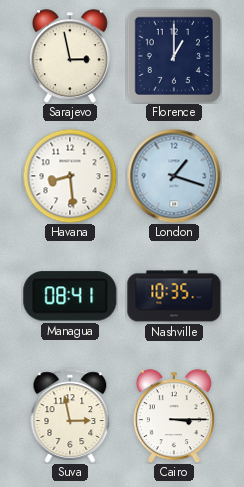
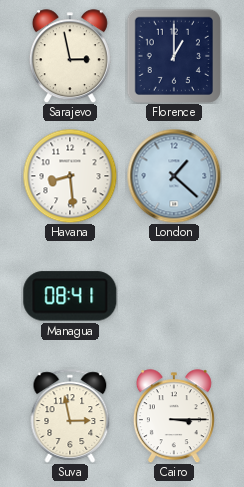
London: 1:18 -> 1:22
Nashville: 10:35 -> none
